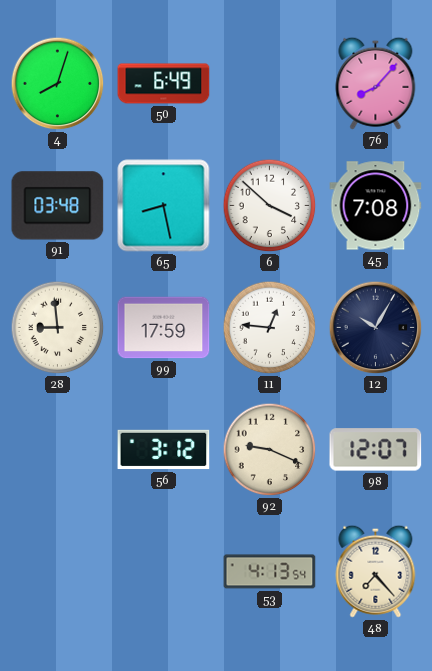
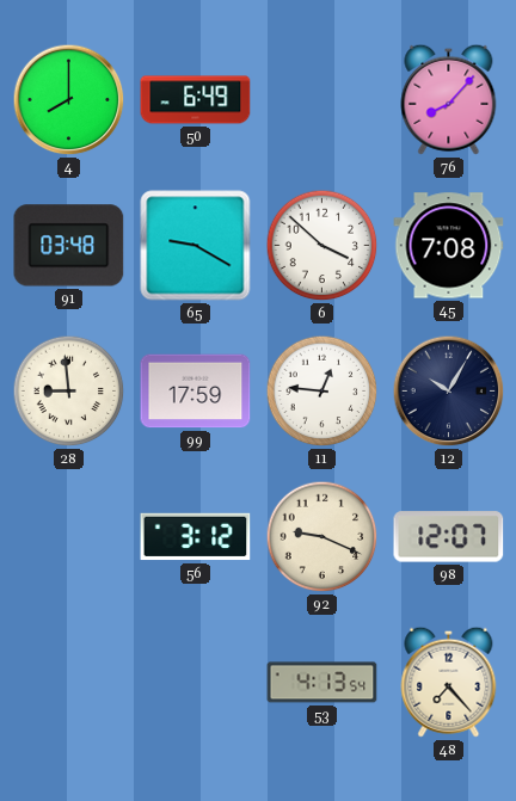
4: 8:03 -> 8:00
65: 8:28 -> 9:20
